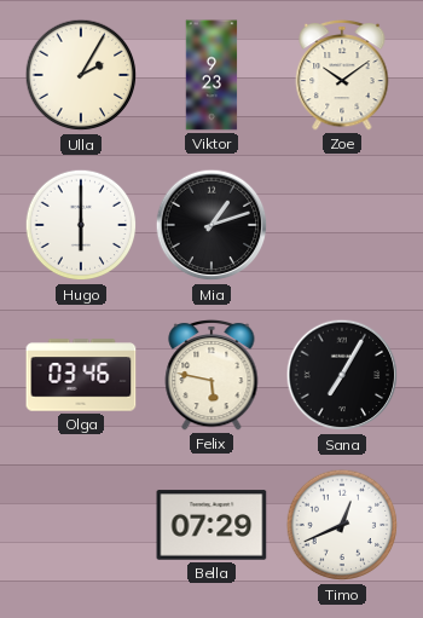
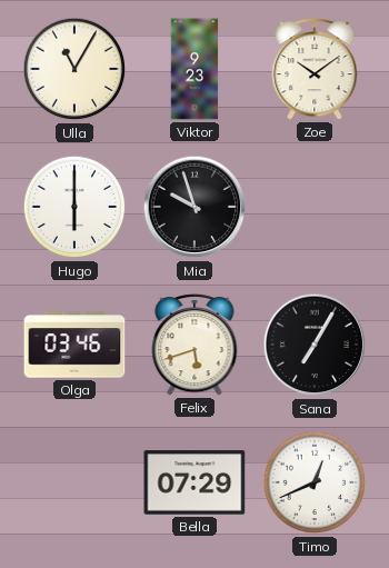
Ulla: 2:05 -> 11:05
Mia: 1:12 -> 9:57
Felix: 5:47 -> 5:42
